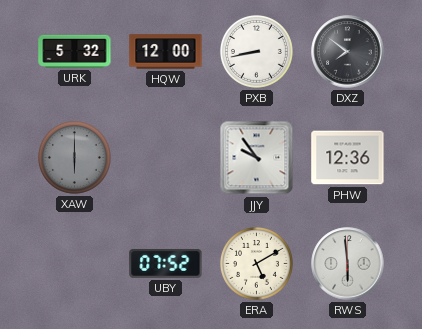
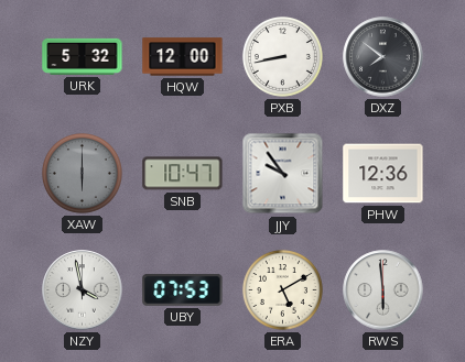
SNB: none -> 10:47
NZY: none -> 3:58
UBY: 07:52 -> 07:53
